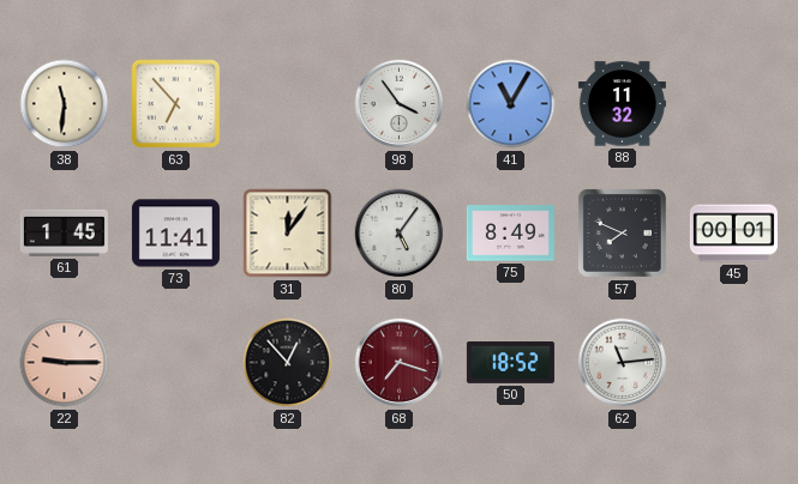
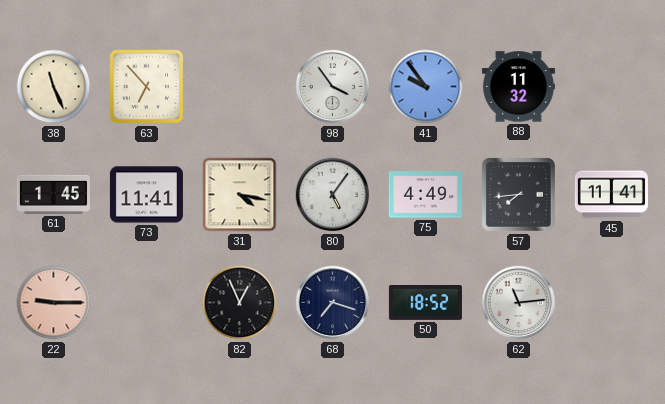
38: 11:31 -> 11:26
41: 11:05 -> 9:54
31: 12:06 -> 4:17
75: 8:49 -> 4:49
57: 7:49 -> 7:44
45: 00:01 -> 11:41
82: 12:53 -> 12:56
68 dial: burgundy -> navy
